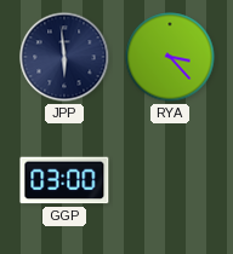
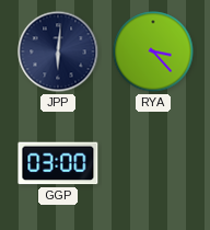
JPP: 5:59 -> 6:01
